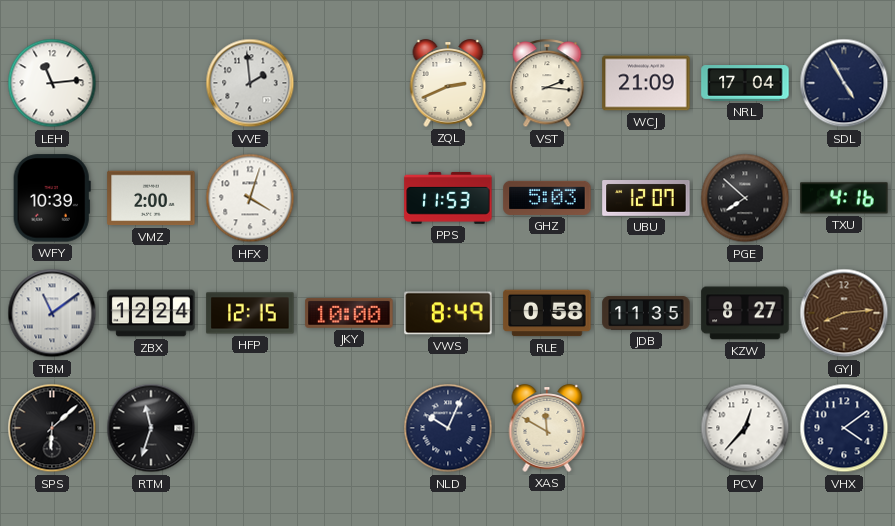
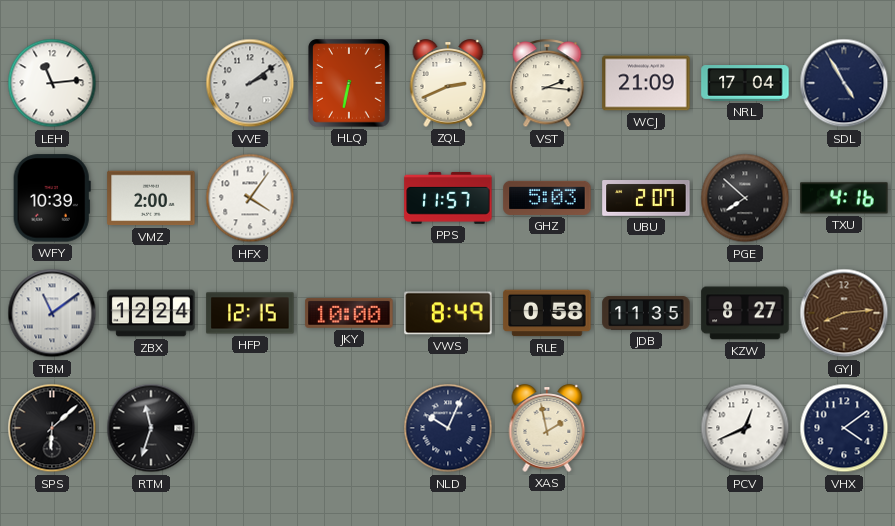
VVE: 1:59 -> 2:09
HLQ: none -> 6:32
HFX: 4:03 -> 4:06
PPS: 11:53 -> 11:57
UBU: 12:07 -> 2:07
XAS: 11:50 -> 1:58
PCV: 12:37 -> 12:41
